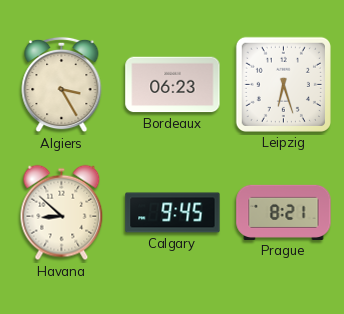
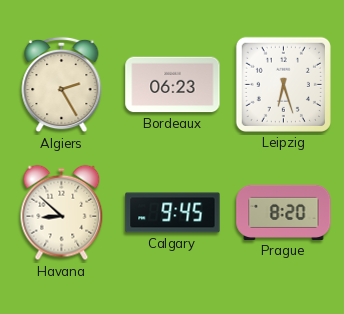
Algiers: 3:25 -> 2:25
Prague: 8:21 -> 8:20
